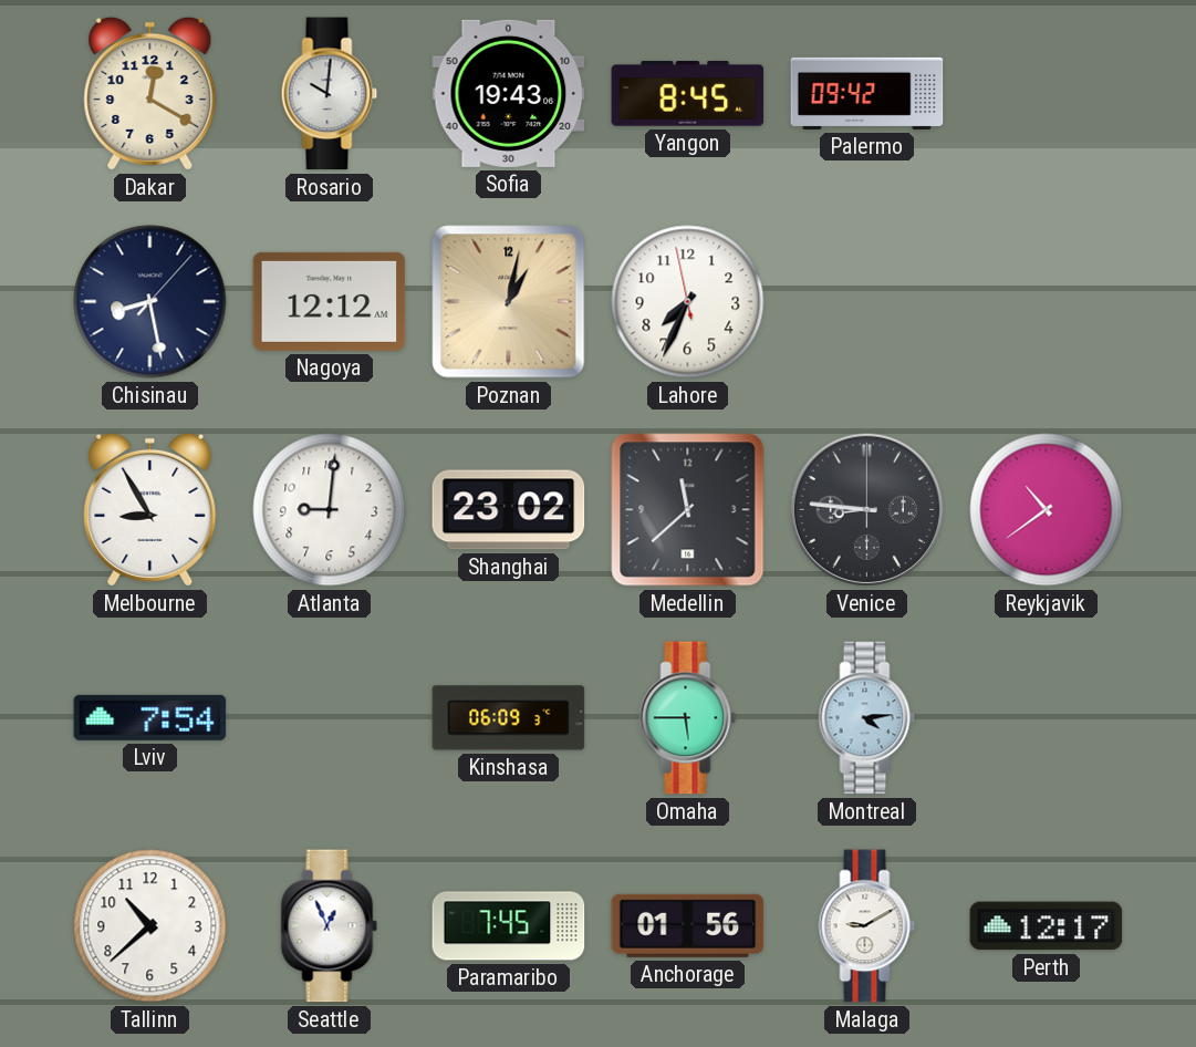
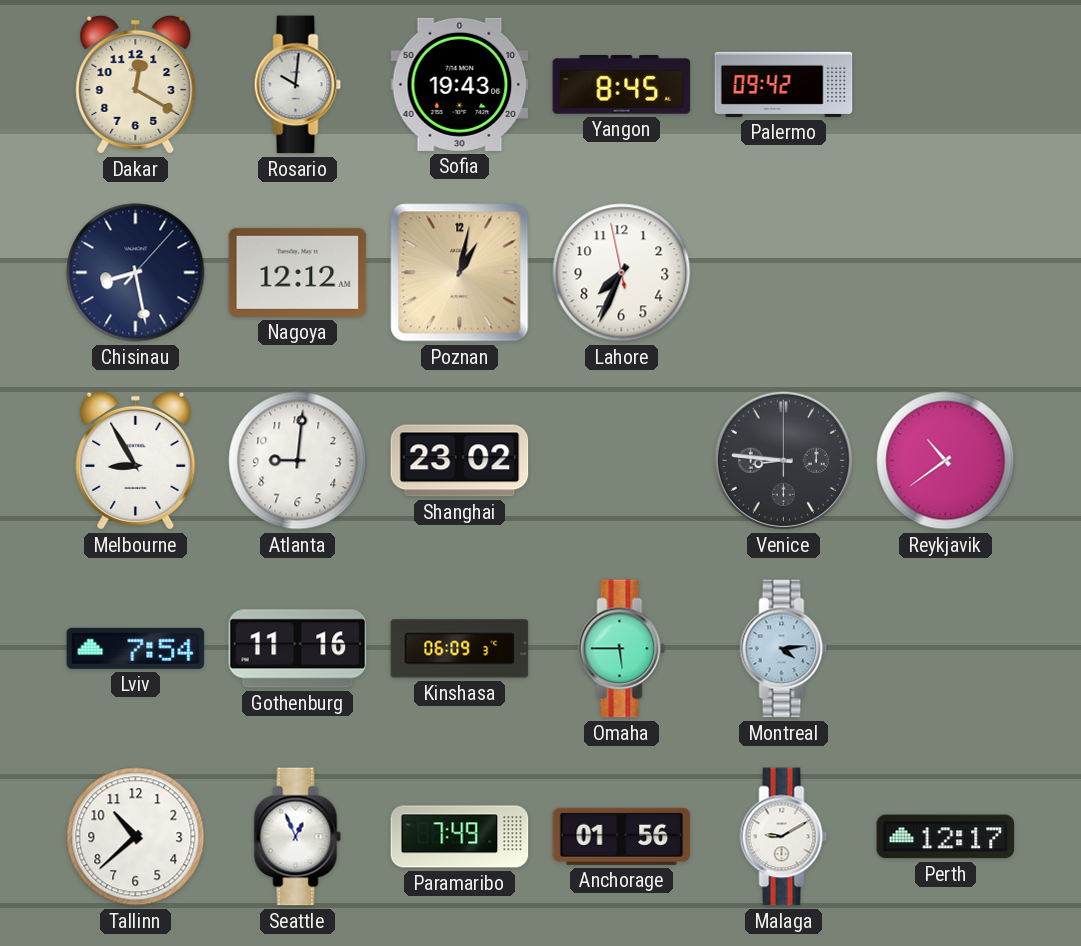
Medellin: 11:38 -> none
Gothenburg: none -> 11:16
Paramaribo: 7:45 -> 7:49
